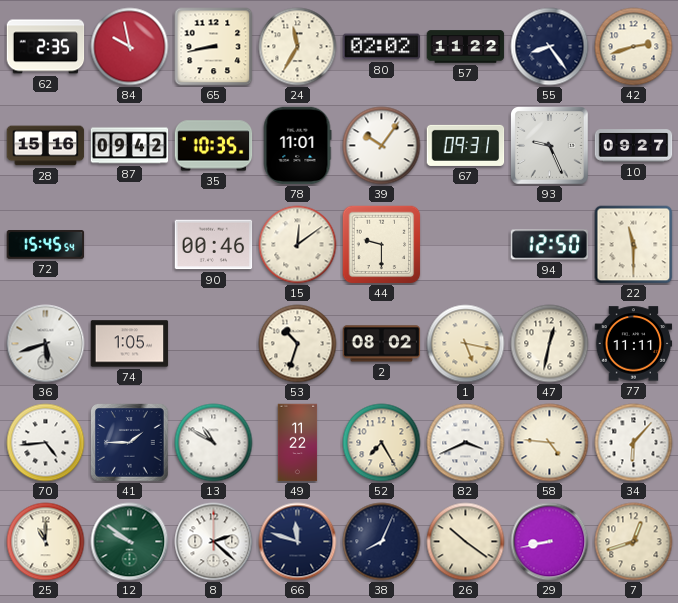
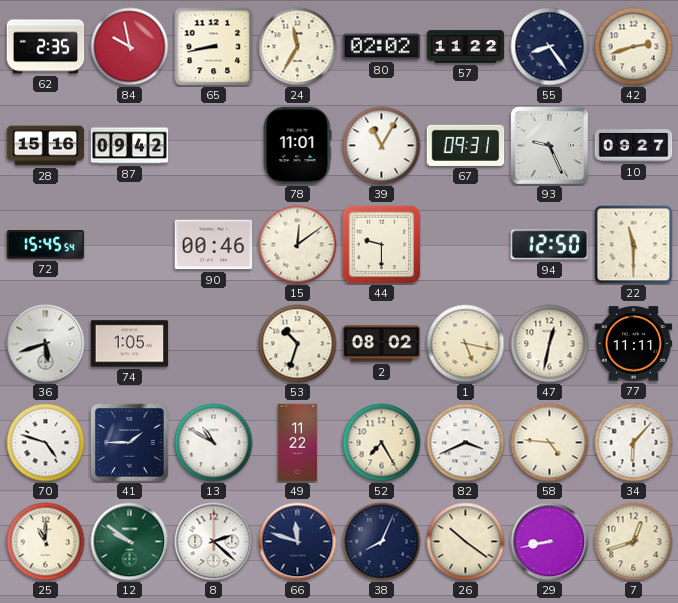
35: 10:35 -> none
39: 10:06 -> 11:05
70: 4:44 -> 4:48
